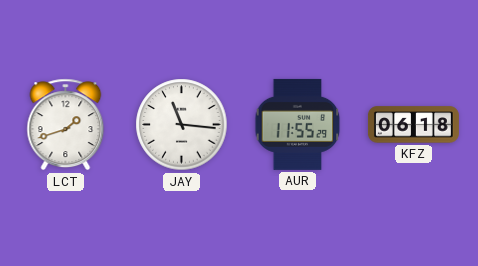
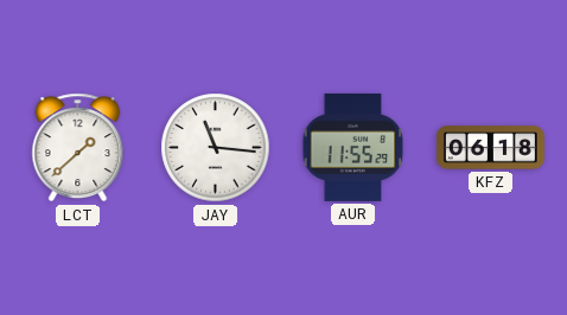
LCT: 1:42 -> 1:38
